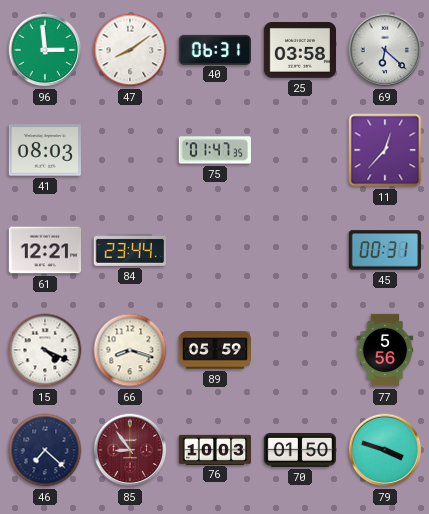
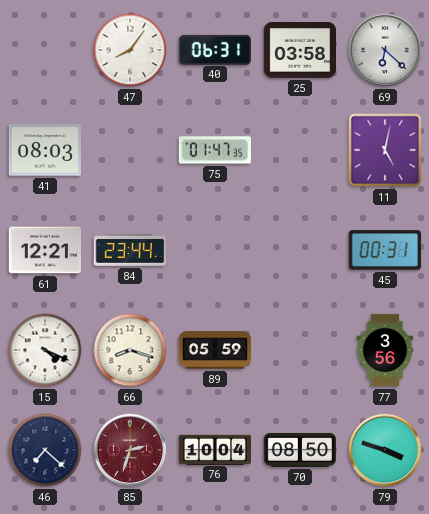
96: 2:59 -> none
47: 8:09 -> 8:06
11: 12:37 -> 5:02
77: 5:56 -> 3:56
85: 8:54 -> 2:33
76: 10:03 -> 10:04
70: 01:50 -> 08:50
